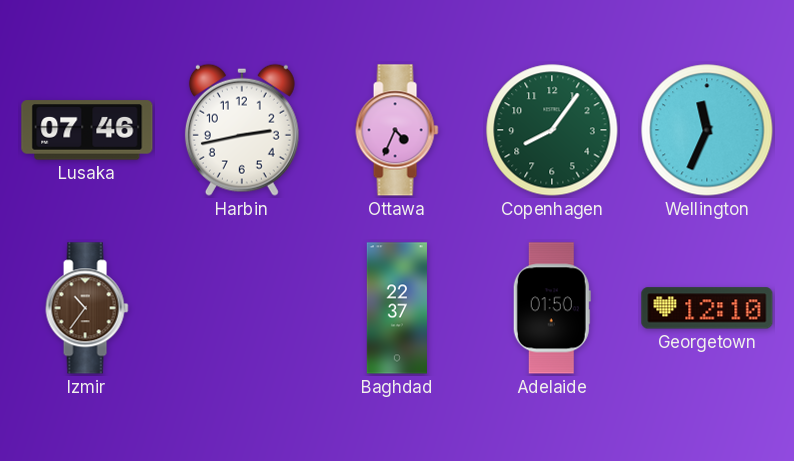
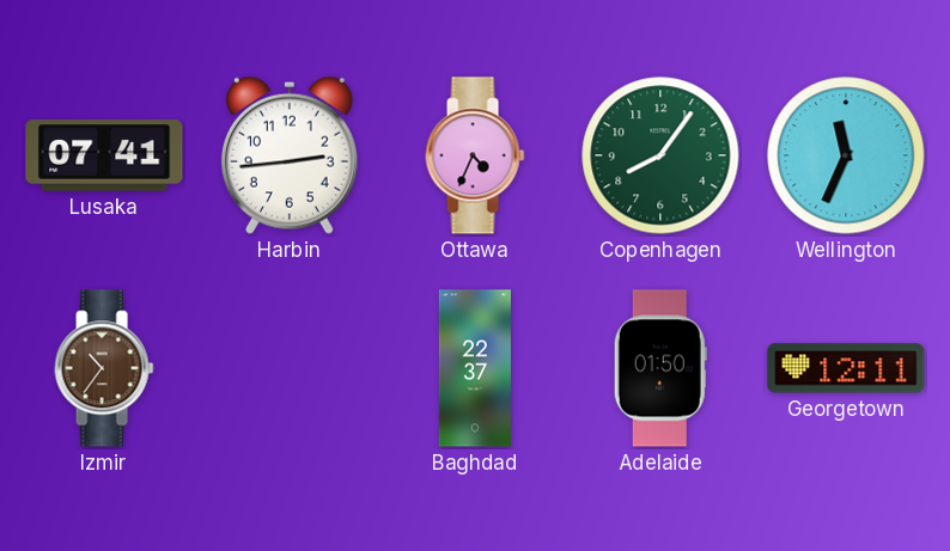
Lusaka: 07:46 -> 07:41
Harbin: 2:43 -> 2:44
Georgetown: 12:10 -> 12:11
